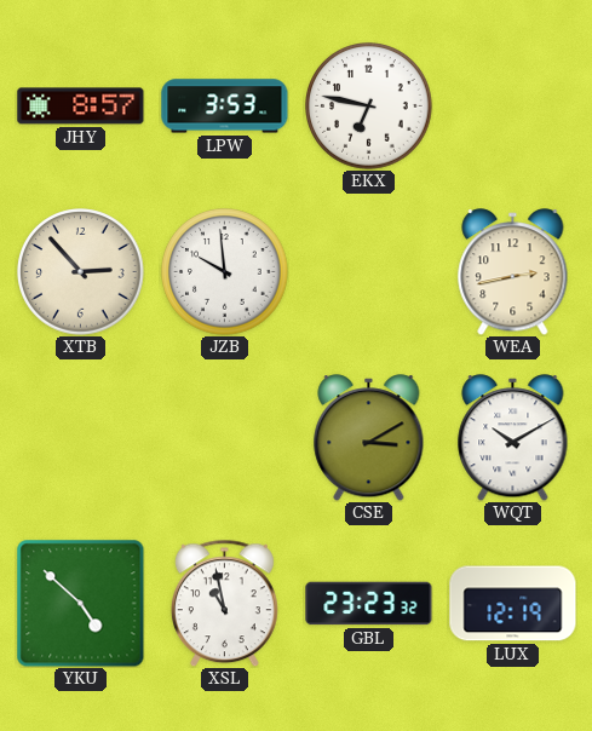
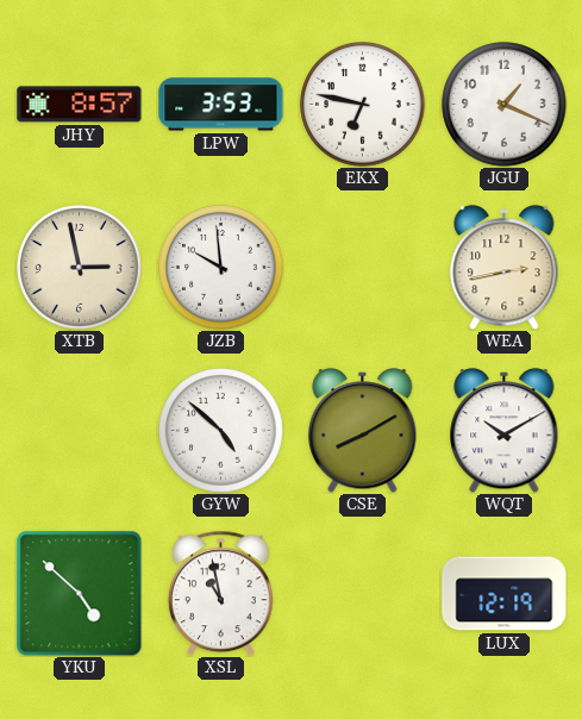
JGU: none -> 1:19
XTB: 2:53 -> 2:58
GYW: none -> 4:52
CSE: 3:10 -> 8:10
GBL: 23:23 -> none
